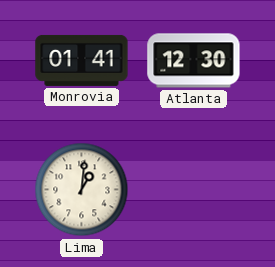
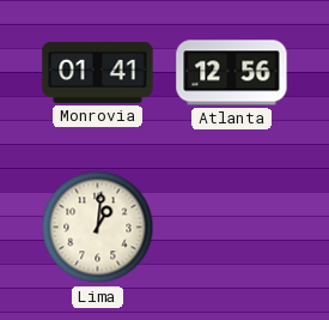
Atlanta: 12:30 -> 12:56
